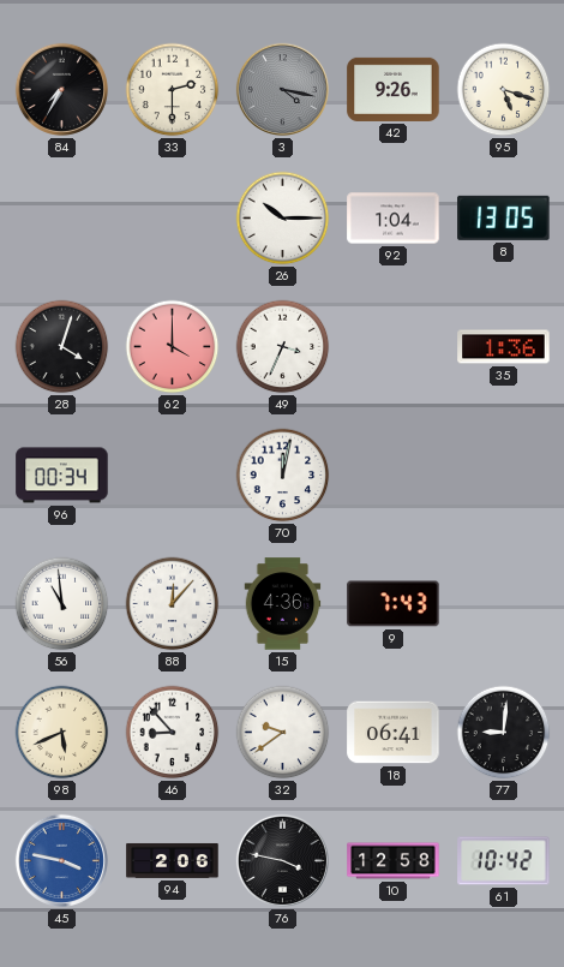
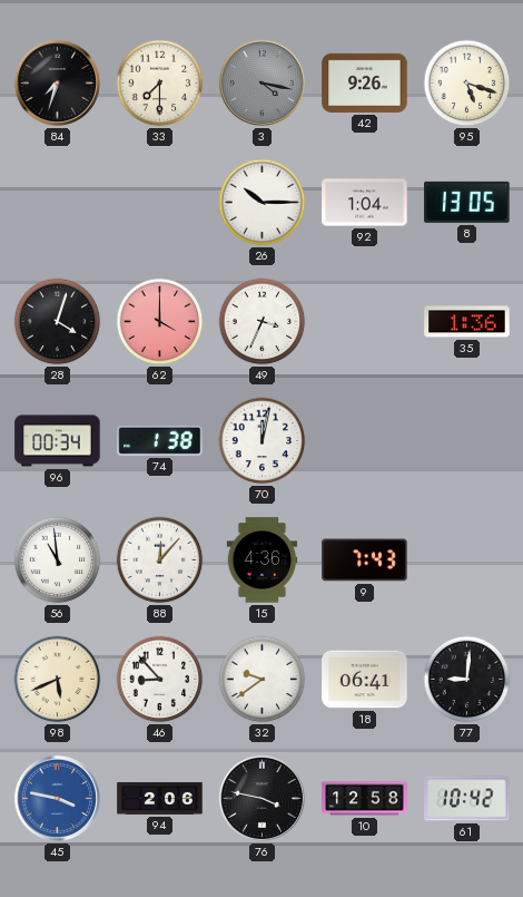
84: 7:35 -> 7:33
33: 2:30 -> 7:30
74: none -> 1:38
